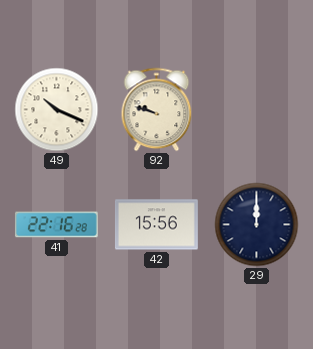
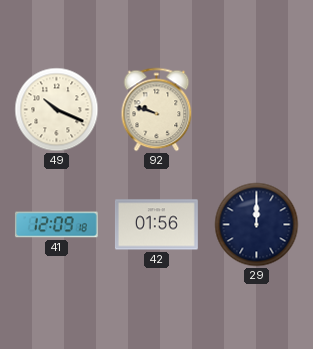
41: 22:16 -> 12:09
42: 15:56 -> 01:56
